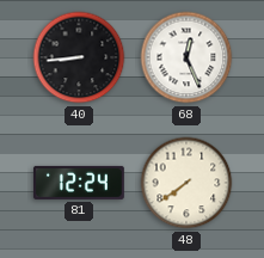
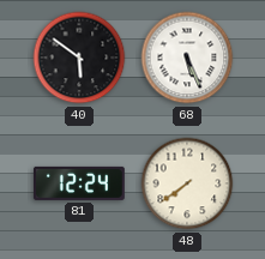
40: 8:44 -> 5:51
68: 12:26 -> 5:26
